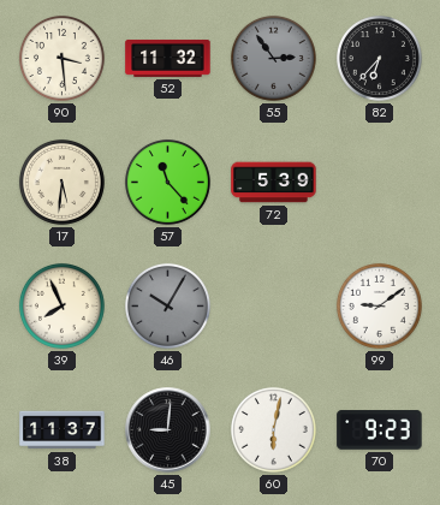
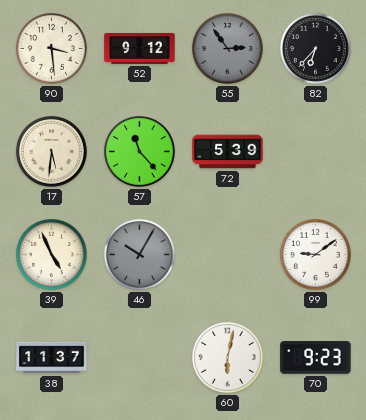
52: 11:32 -> 9:12
39: 7:56 -> 4:56
45: 9:01 -> none
